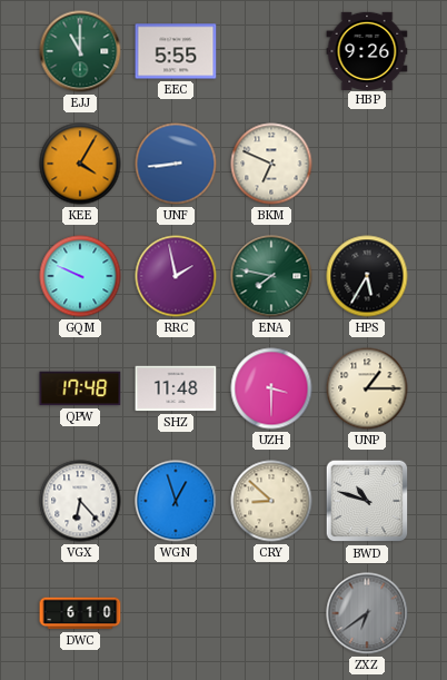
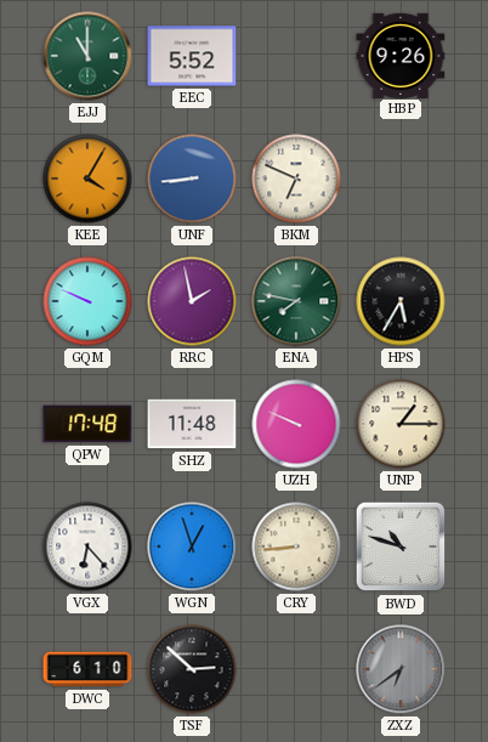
EEC: 5:55 -> 5:52
UZH: 3:30 -> 9:49
CRY: 8:52 -> 8:44
TSF: none -> 2:52
